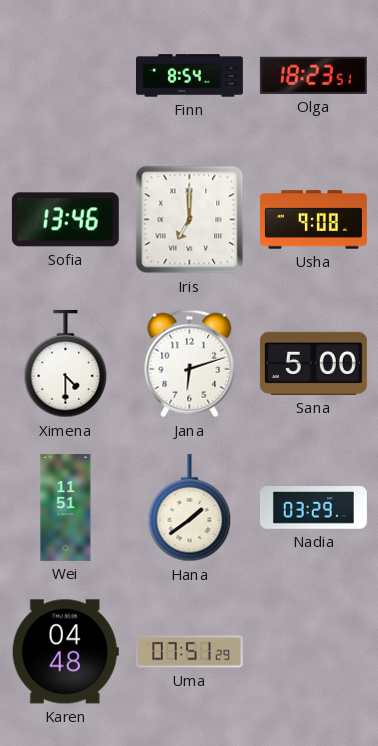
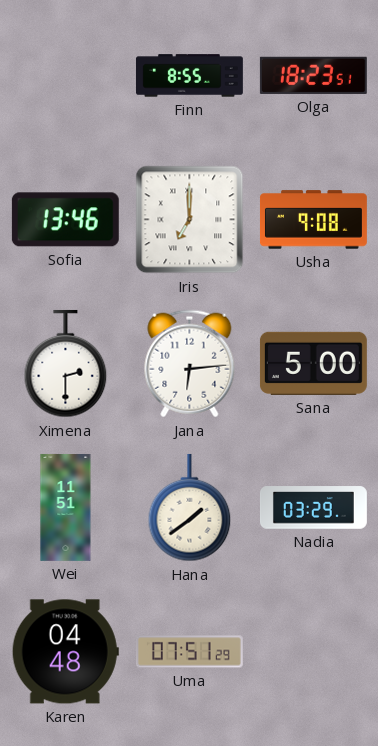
Finn: 8:54 -> 8:55
Ximena: 4:30 -> 2:30
Jana: 6:12 -> 6:14
